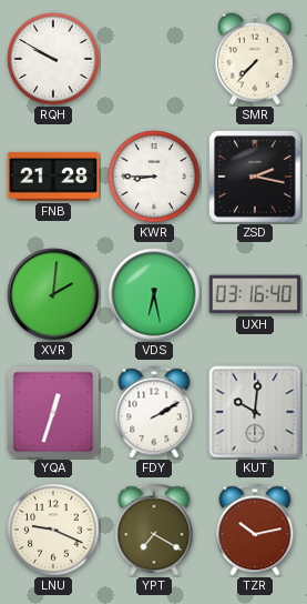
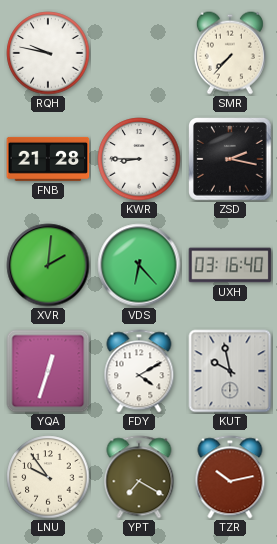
RQH: 9:50 -> 9:47
VDS: 6:28 -> 6:23
FDY: 2:10 -> 4:10
KUT: 10:01 -> 9:58
LNU: 9:19 -> 9:54
